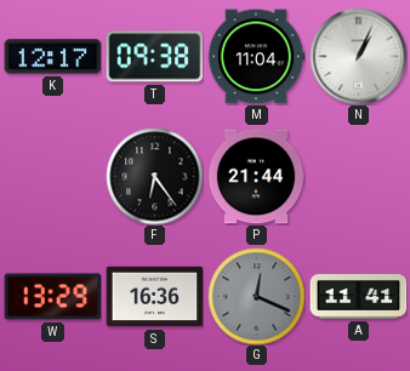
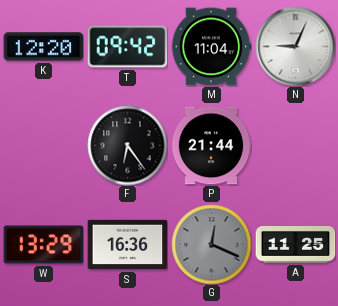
K: 12:17 -> 12:20
T: 09:38 -> 09:42
N: 1:04 -> 9:04
A: 11:41 -> 11:25
